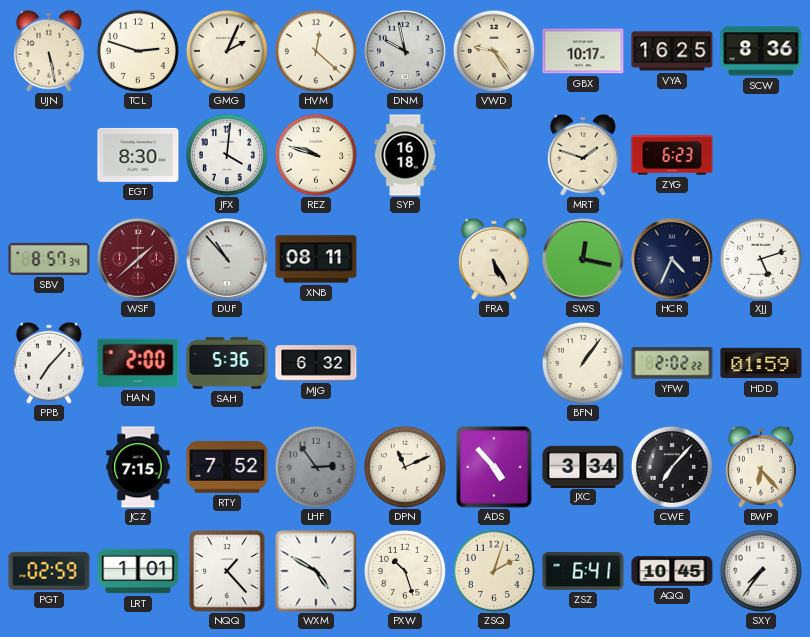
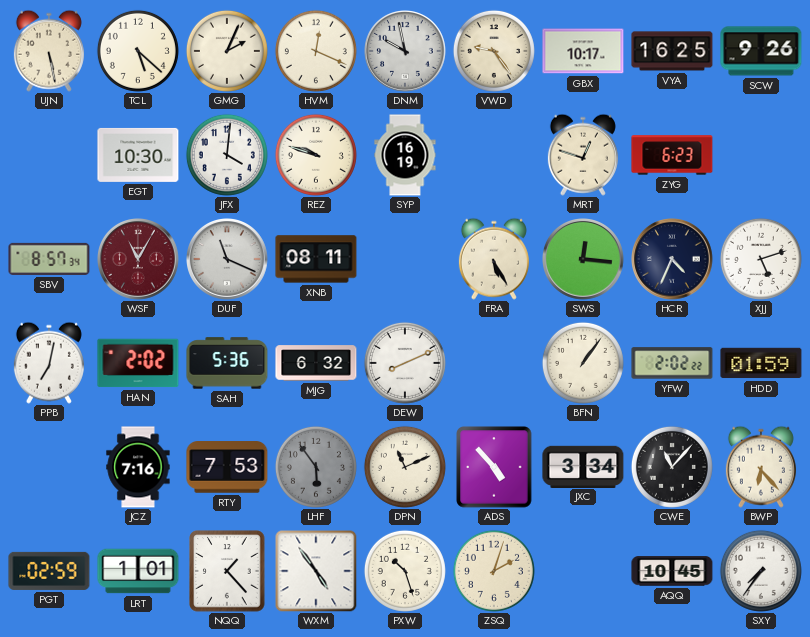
TCL: 2:48 -> 5:22
HVM: 12:22 -> 12:19
SCW: 8:36 -> 9:26
EGT: 8:30 -> 10:30
SYP: 16:18 -> 16:19
MRT: 1:48 -> 12:48
WSF: 1:38 -> 11:05
DUF: 10:53 -> 11:19
SWS: 12:17 -> 12:16
PPB: 7:07 -> 7:02
HAN: 2:00 -> 2:02
DEW: none -> 8:11
JCZ: 7:15 -> 7:16
RTY: 7:52 -> 7:53
LHF: 2:54 -> 5:54
CWE: 7:07 -> 11:07
WXM: 4:50 -> 4:54
ZSZ: 6:41 -> none
